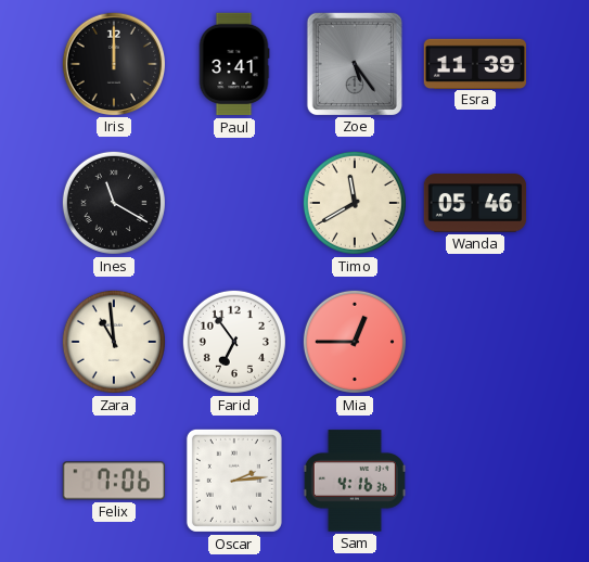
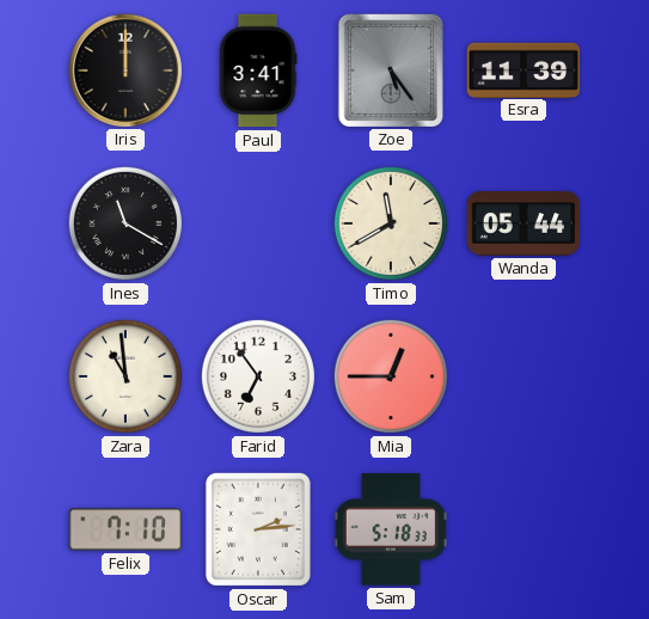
Wanda: 05:46 -> 05:44
Felix: 7:06 -> 7:10
Sam: 4:16 -> 5:18
